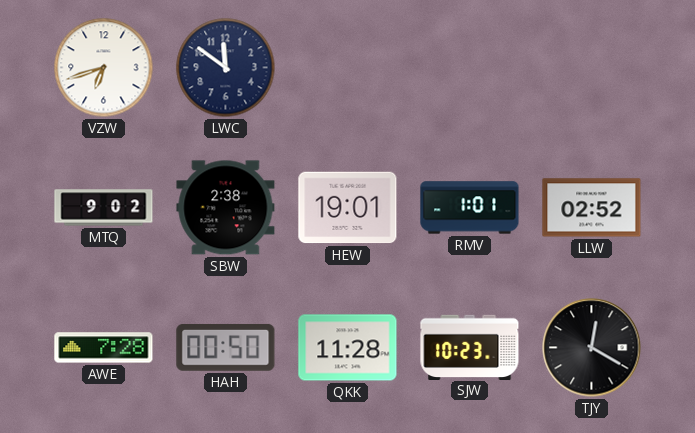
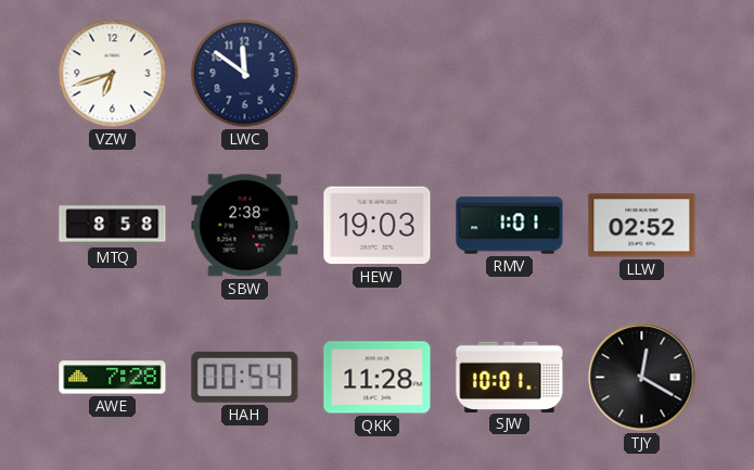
MTQ: 9:02 -> 8:58
HEW: 19:01 -> 19:03
HAH: 00:50 -> 00:54
SJW: 10:23 -> 10:01
